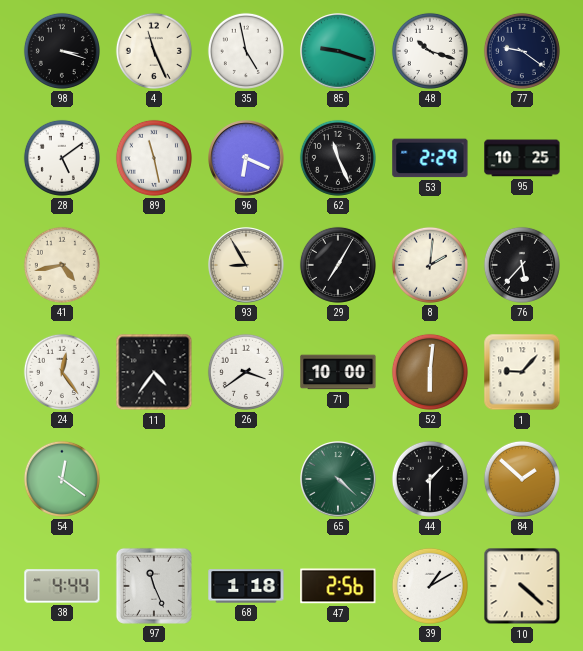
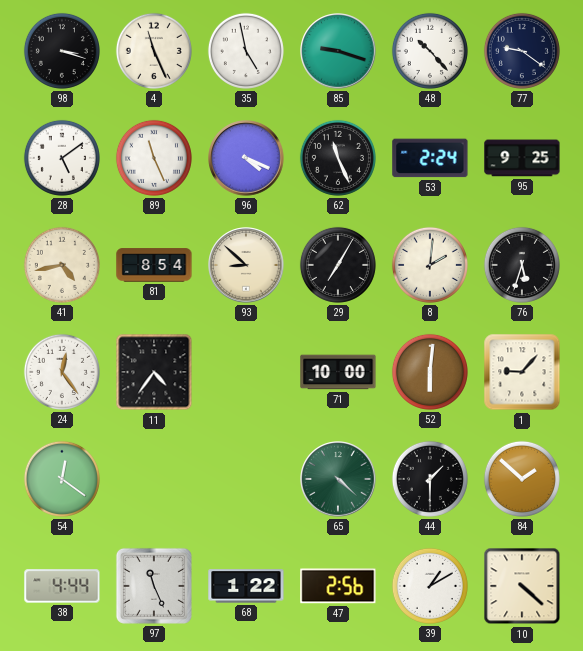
48: 10:18 -> 10:23
89: 11:28 -> 11:26
96: 6:19 -> 4:19
53: 2:29 -> 2:24
95: 10:25 -> 9:25
81: none -> 8:54
93: 8:55 -> 8:52
76: 5:37 -> 5:33
26: 3:39 -> none
68: 1:18 -> 1:22
